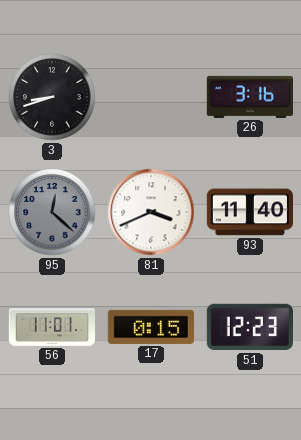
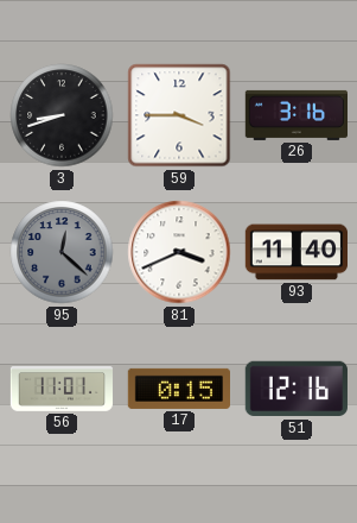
59: none -> 3:45
51: 12:23 -> 12:16
